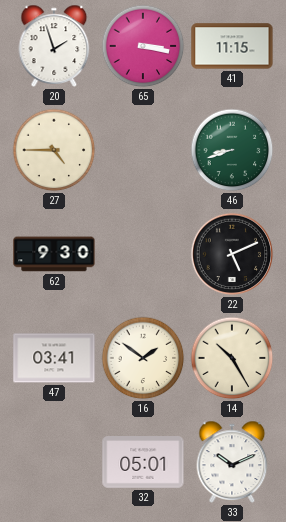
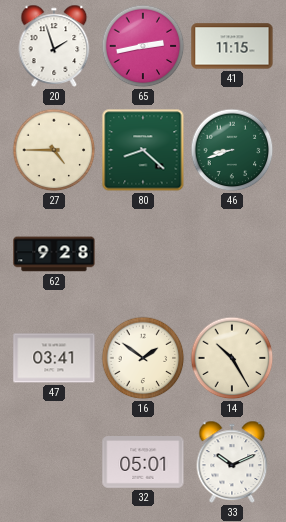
65: 3:17 -> 2:43
80: none -> 8:22
62: 9:30 -> 9:28
22: 5:11 -> none
